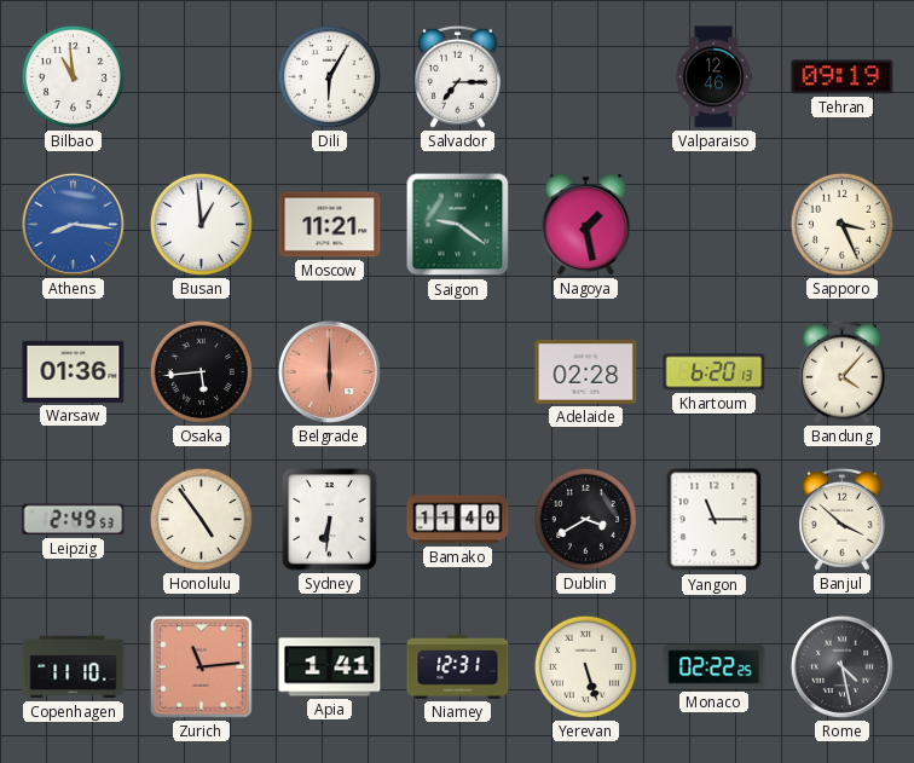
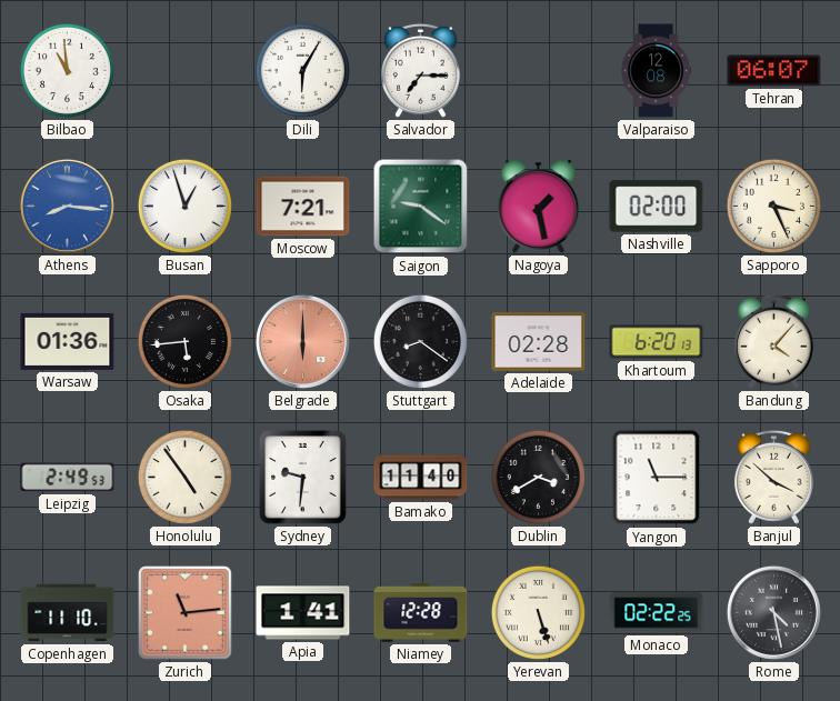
Valparaiso: 12:46 -> 12:08
Tehran: 09:19 -> 06:07
Busan: 12:59 -> 12:57
Moscow: 11:21 -> 7:21
Nashville: none -> 02:00
Stuttgart: none -> 8:21
Sydney: 6:31 -> 9:31
Niamey: 12:31 -> 12:28
